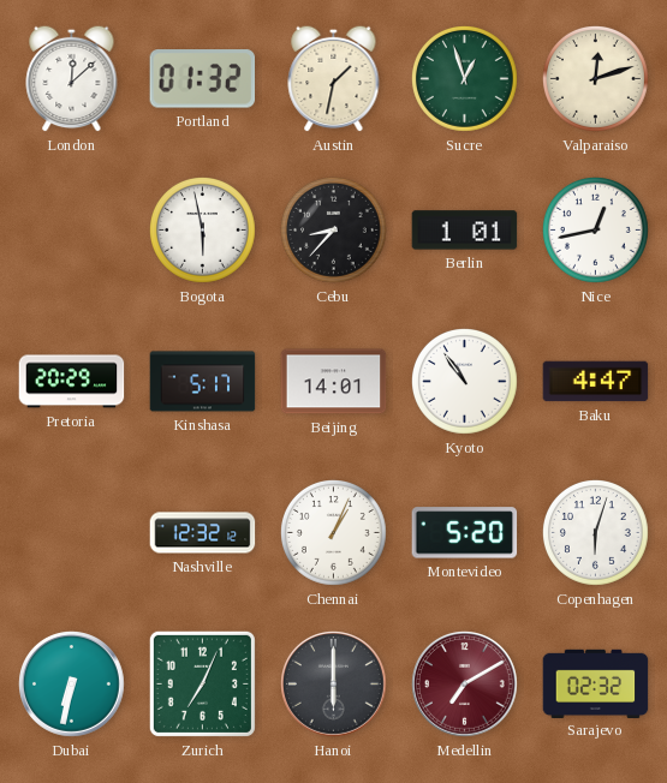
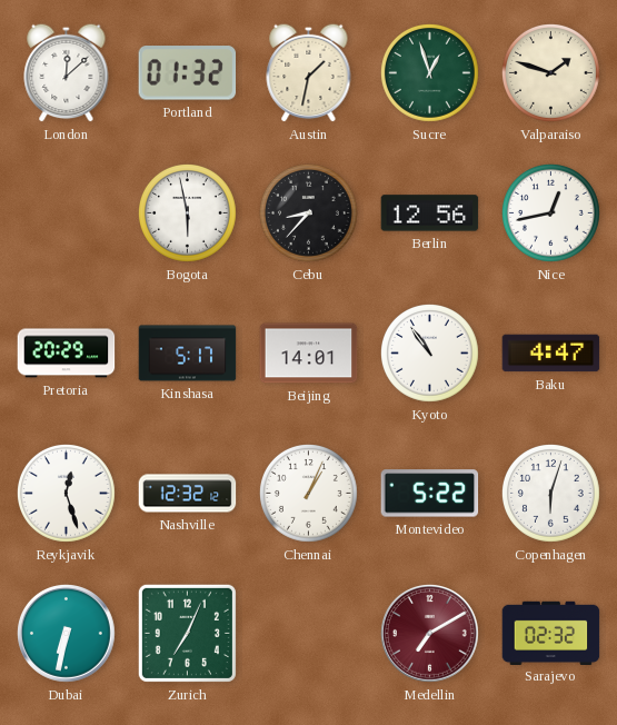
Valparaiso: 12:12 -> 1:48
Berlin: 1:01 -> 12:56
Reykjavik: none -> 12:27
Montevideo: 5:20 -> 5:22
Hanoi: 6:00 -> none
